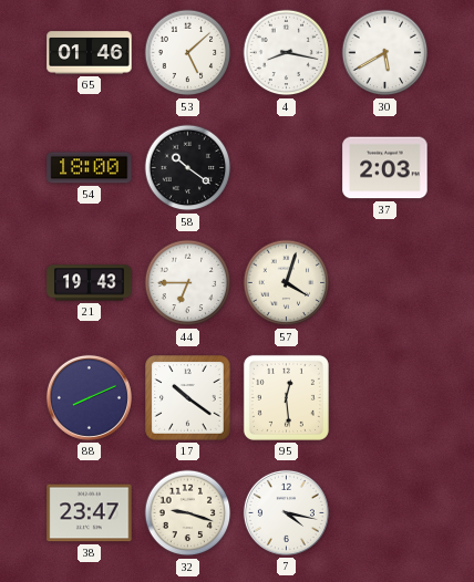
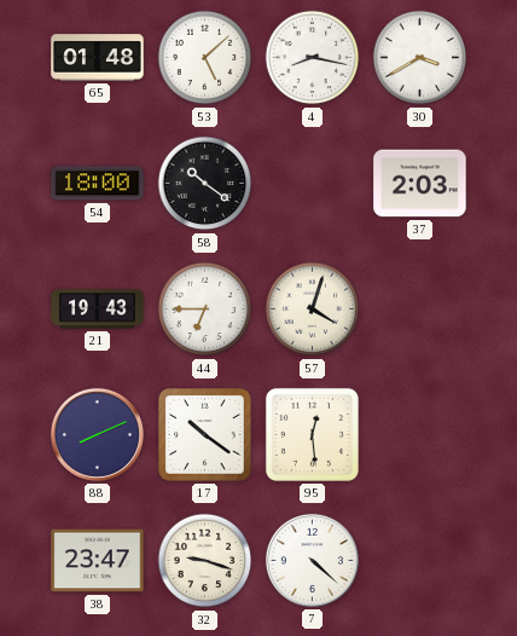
65: 01:46 -> 01:48
30: 5:40 -> 3:40
7: 4:17 -> 4:22
